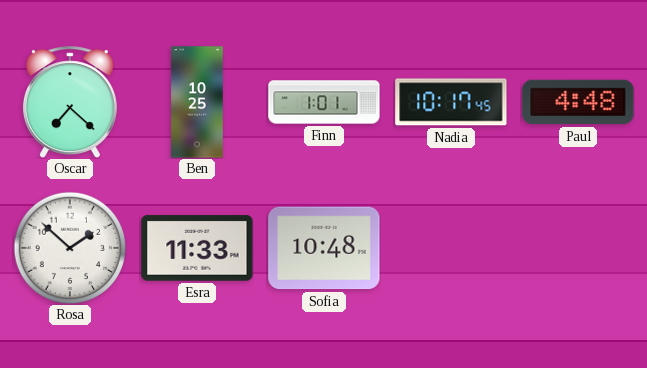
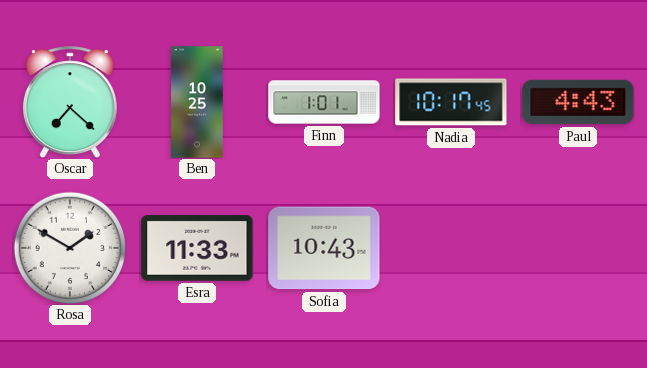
Paul: 4:48 -> 4:43
Rosa: 1:52 -> 1:50
Sofia: 10:48 -> 10:43
